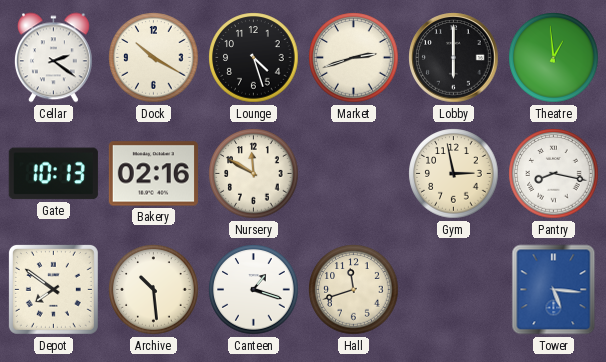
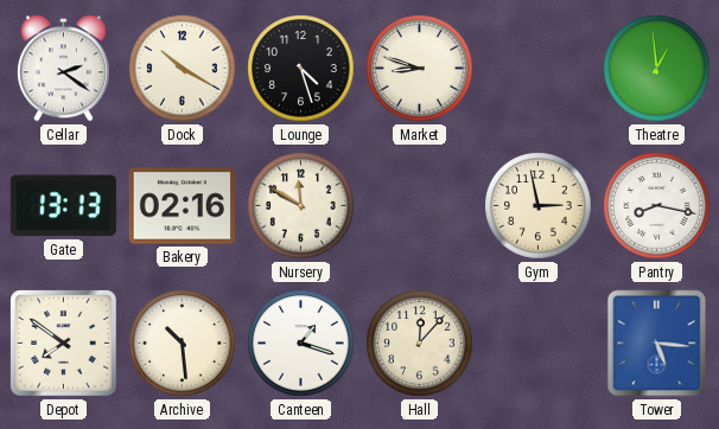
Market: 2:42 -> 8:48
Lobby: 6:00 -> none
Gate: 10:13 -> 13:13
Hall: 11:42 -> 12:07
